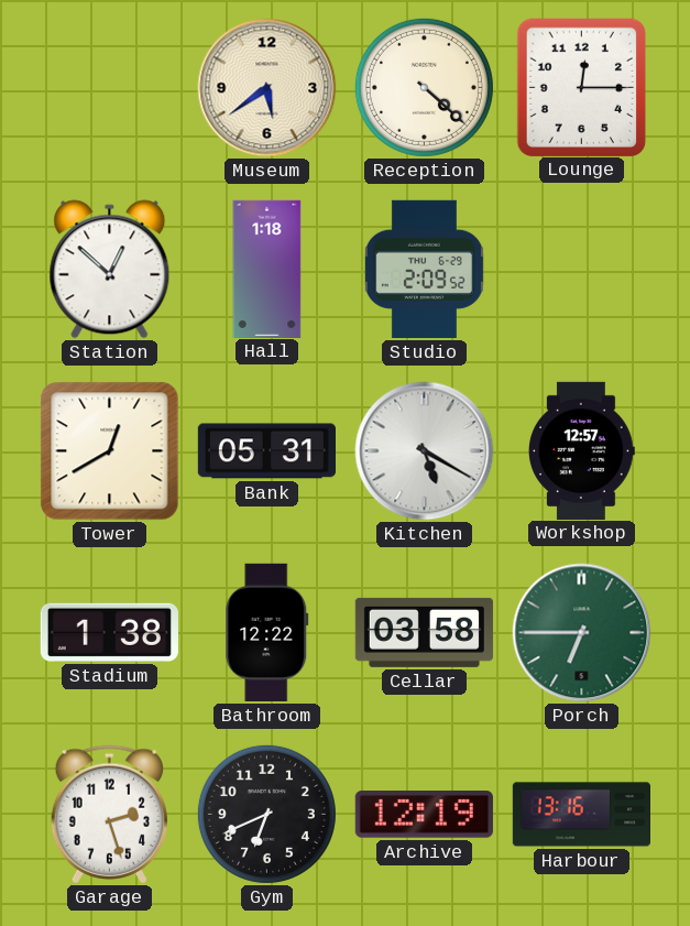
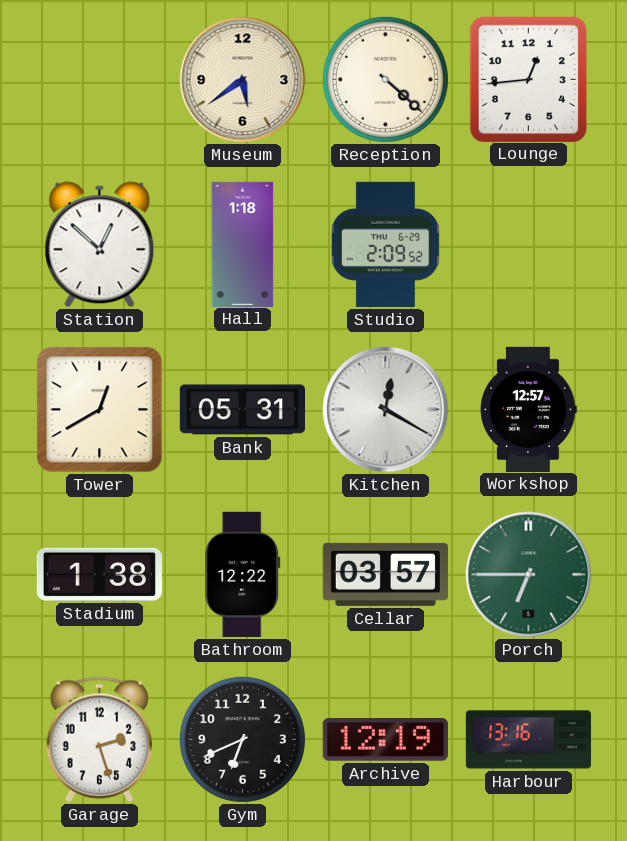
Lounge: 12:15 -> 12:44
Kitchen: 5:20 -> 12:20
Cellar: 03:58 -> 03:57
